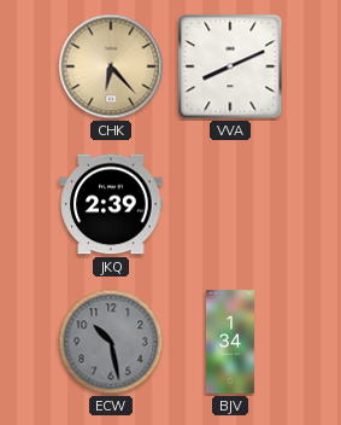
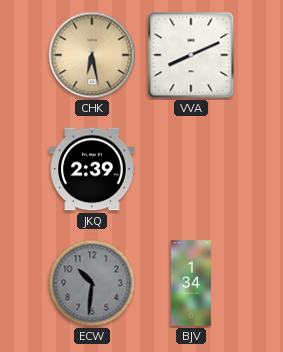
CHK: 6:23 -> 6:28
ECW: 10:28 -> 10:31
